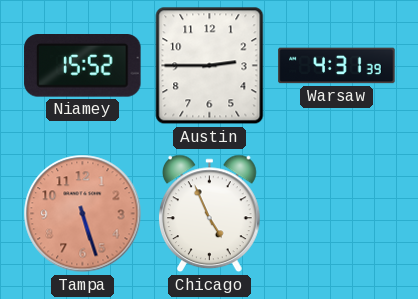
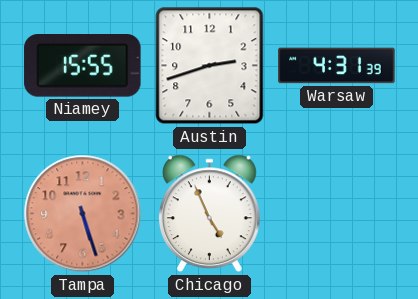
Niamey: 15:52 -> 15:55
Austin: 2:45 -> 2:42
